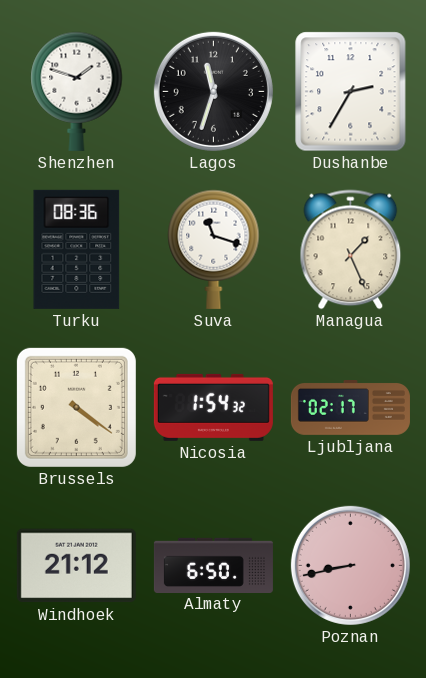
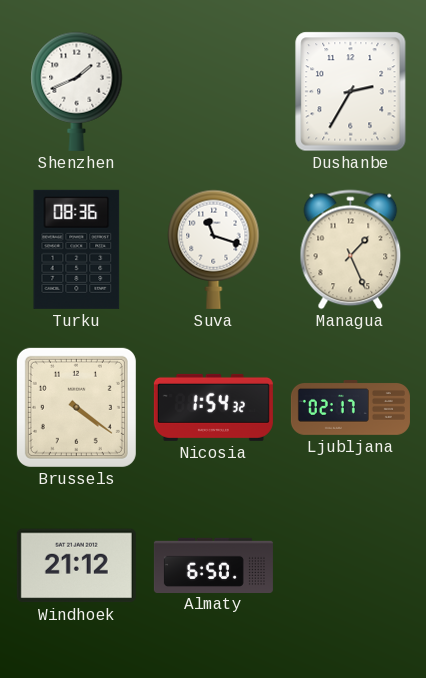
Shenzhen: 1:48 -> 1:41
Lagos: 11:33 -> none
Poznan: 8:43 -> none
